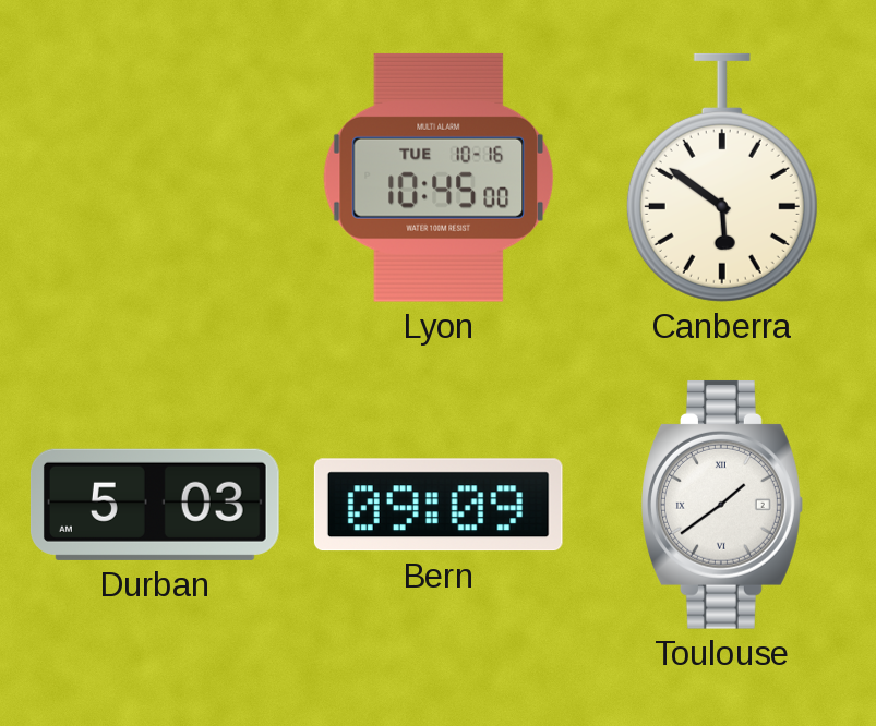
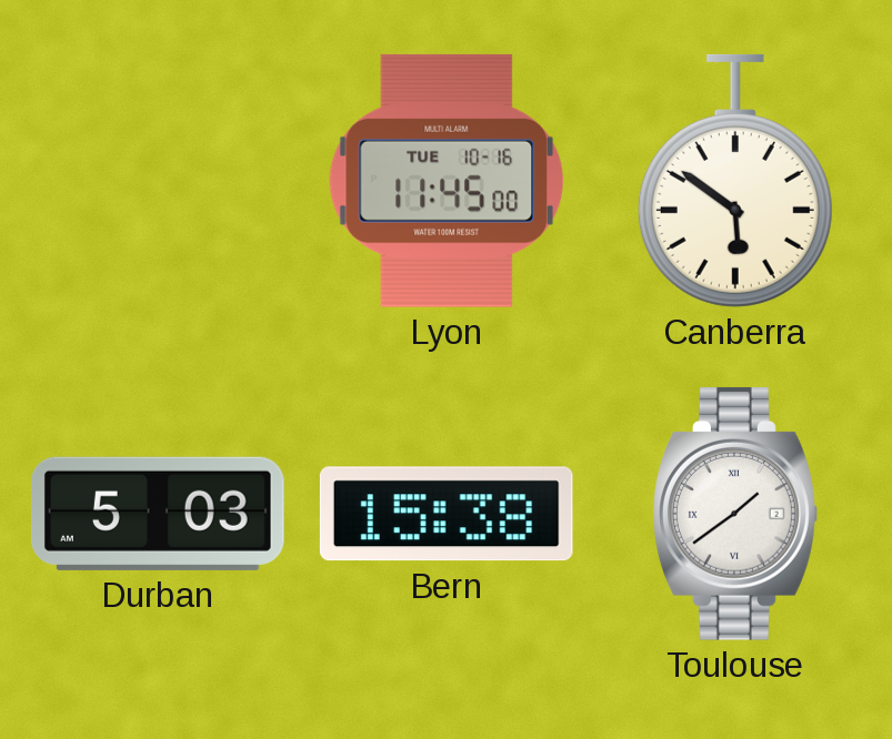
Lyon: 10:45 -> 11:45
Bern: 09:09 -> 15:38
